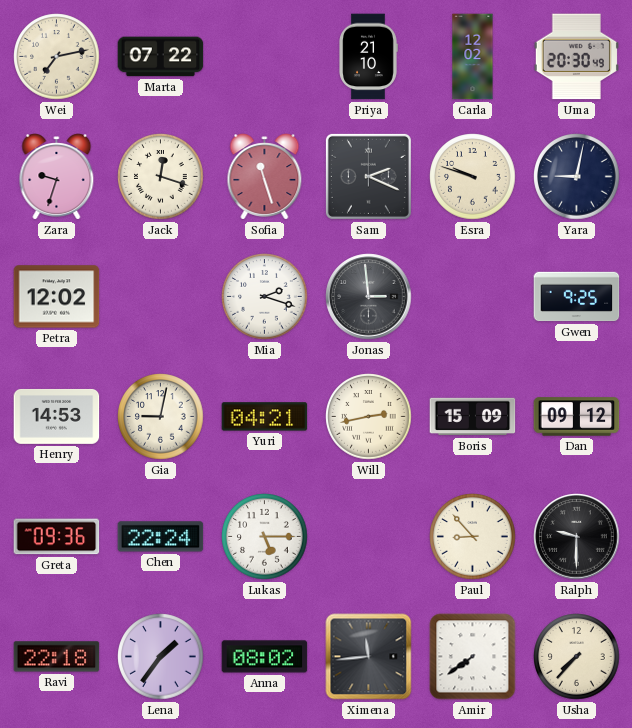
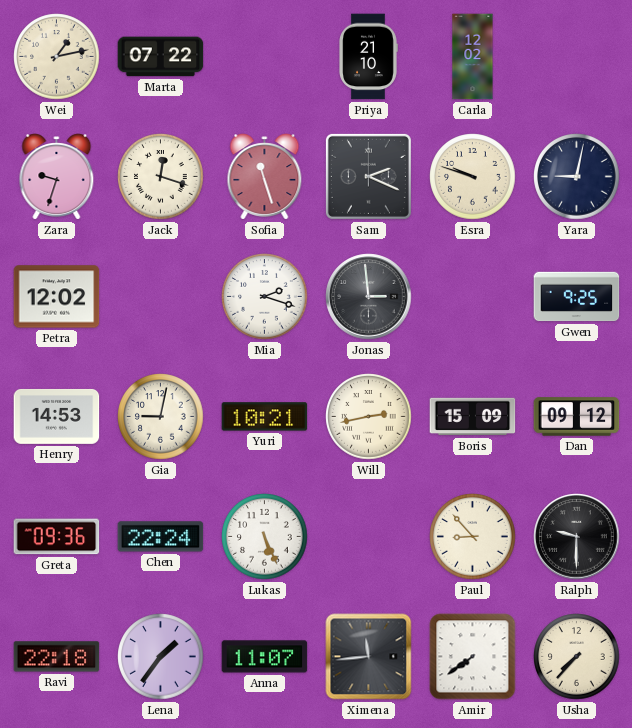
Wei: 7:13 -> 1:13
Uma: 20:30 -> none
Yuri: 04:21 -> 10:21
Lukas: 5:15 -> 5:26
Anna: 08:02 -> 11:07
